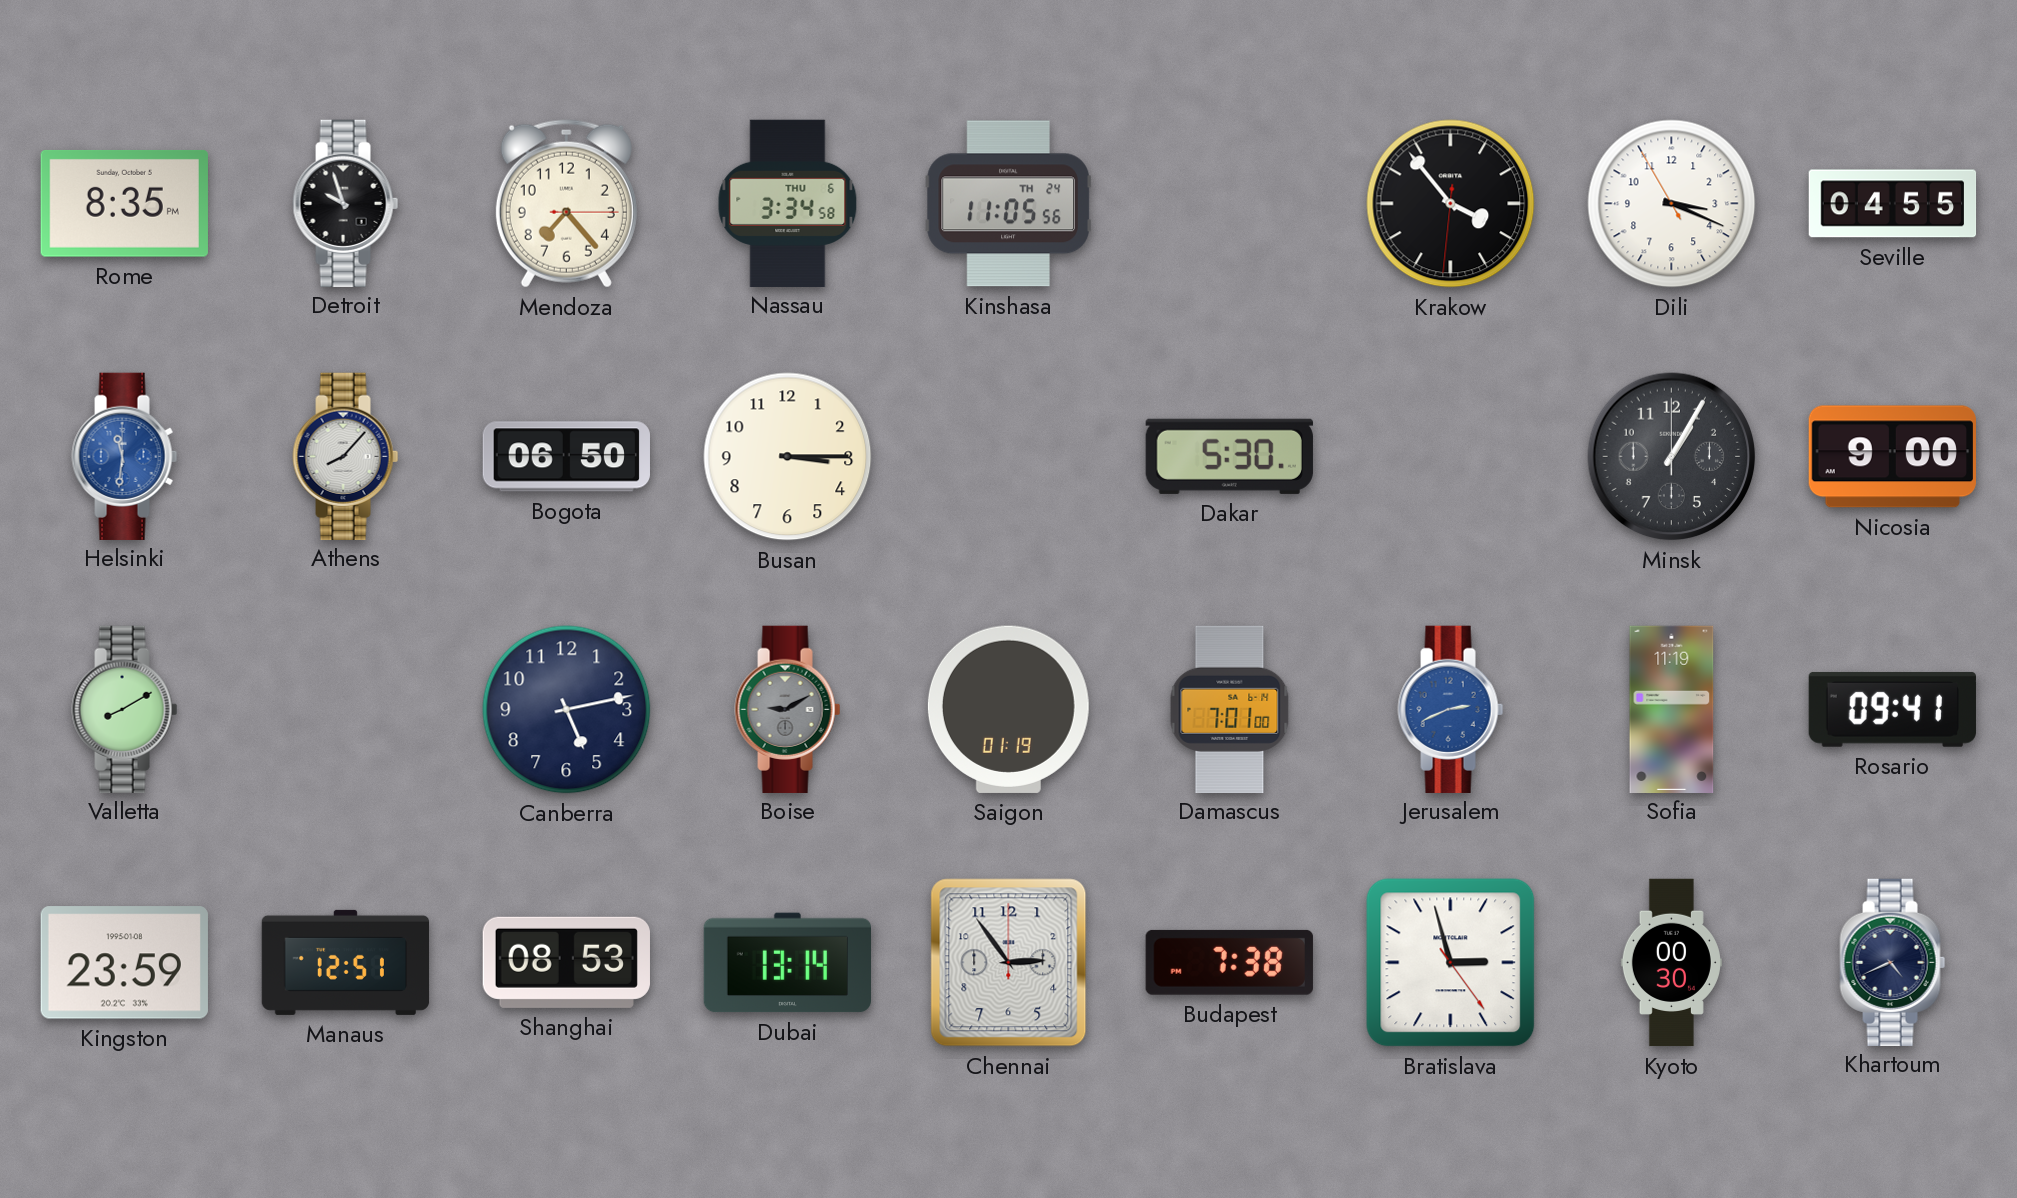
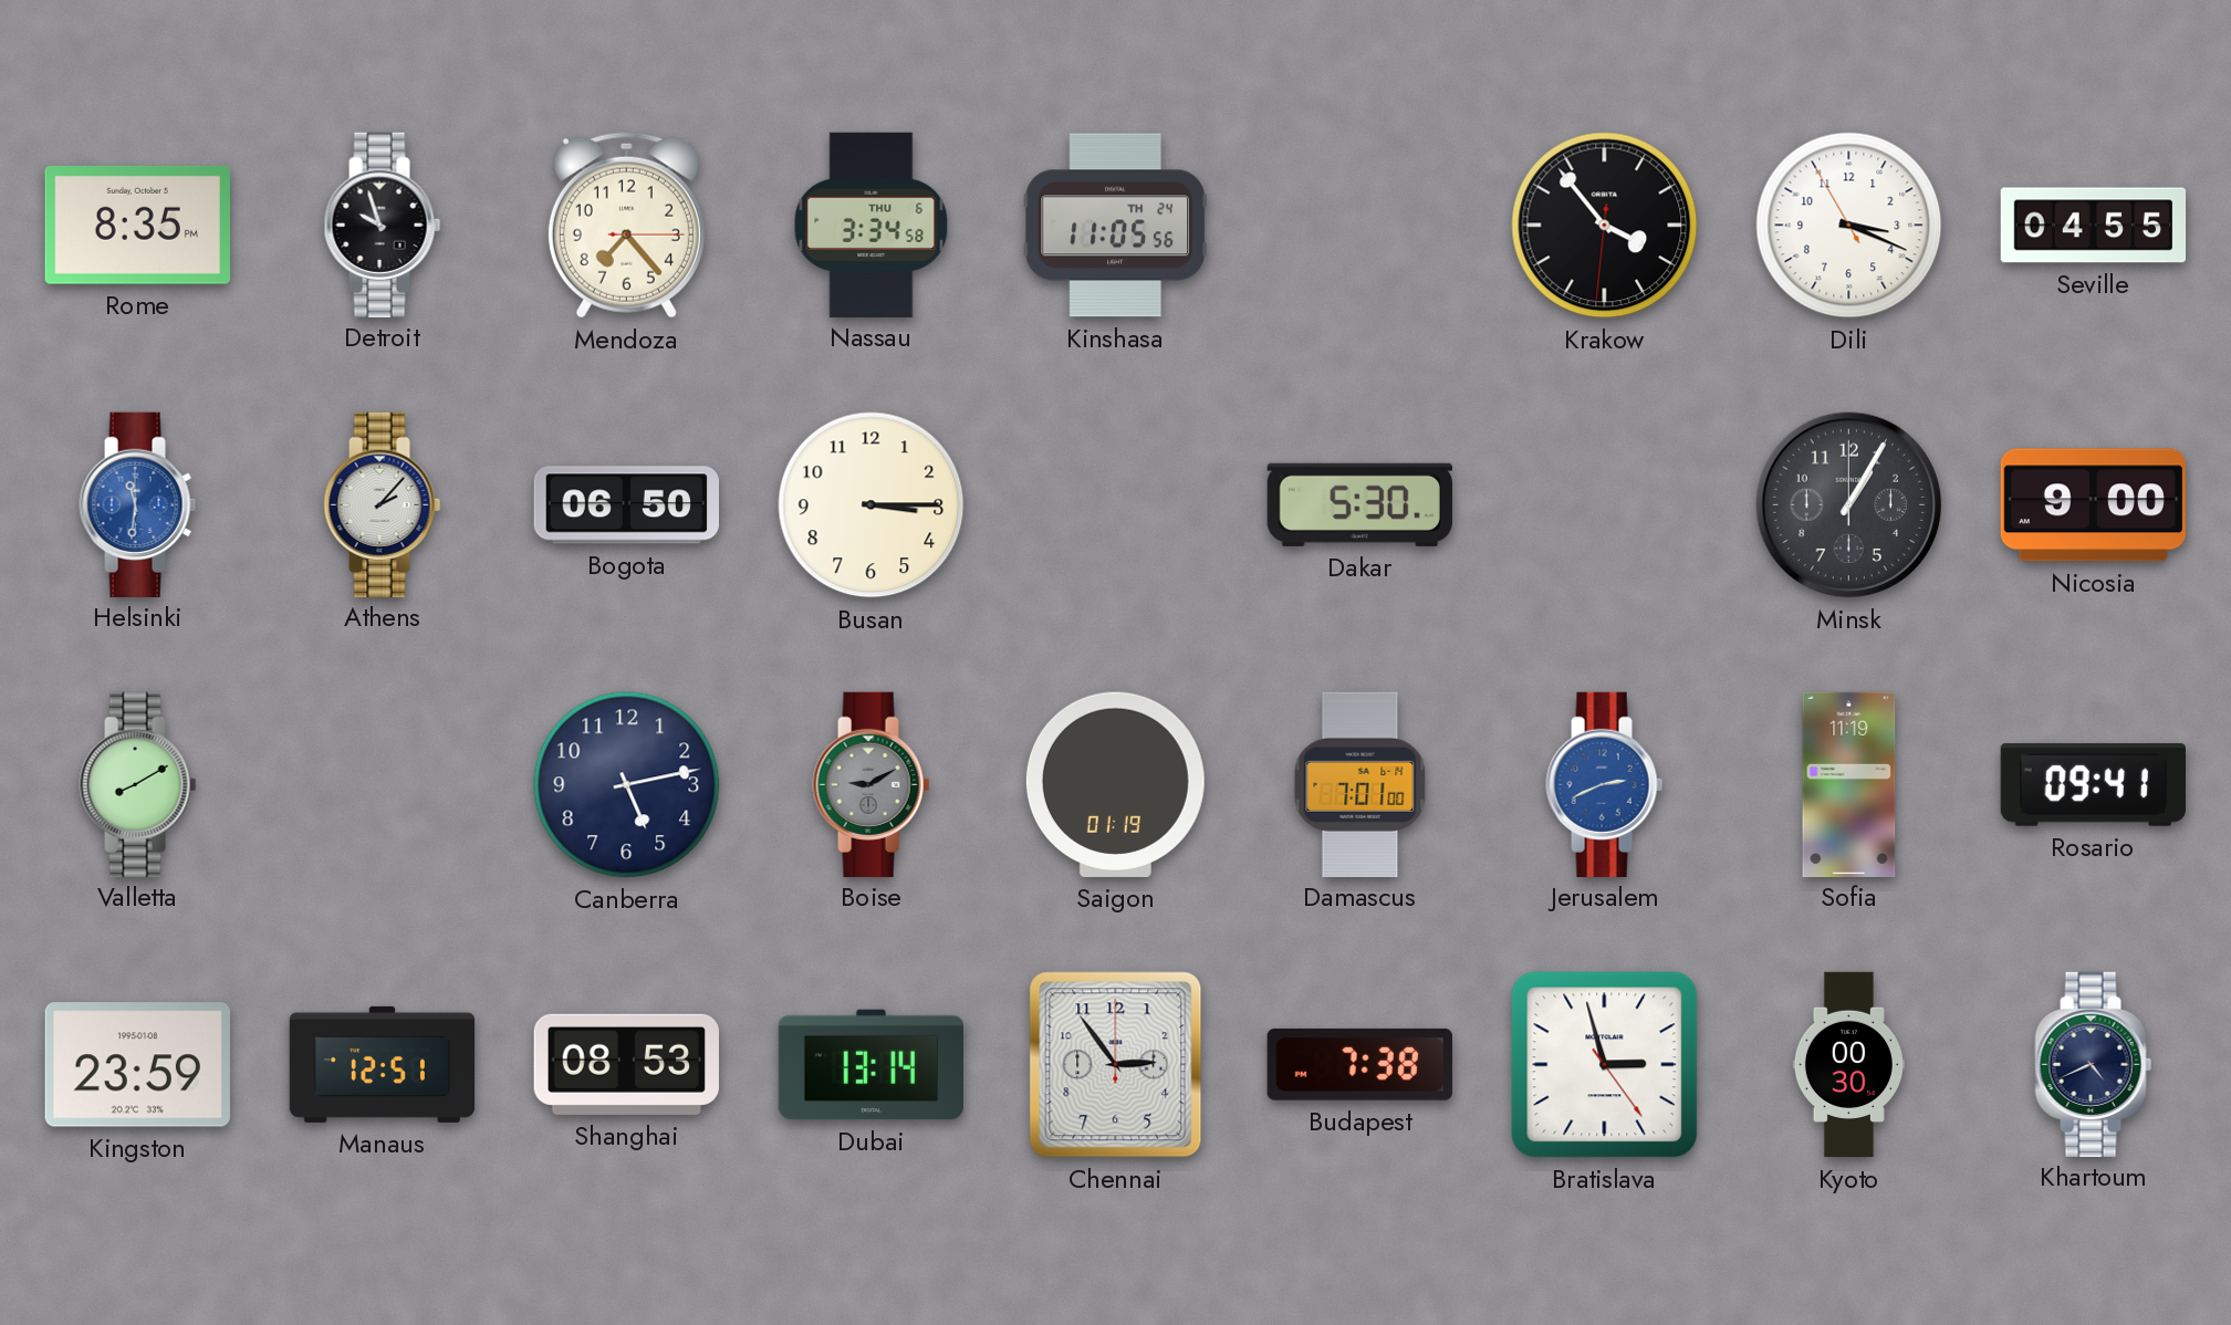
Athens: 8:07 -> 2:07
